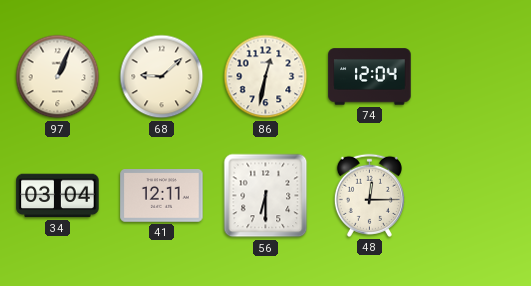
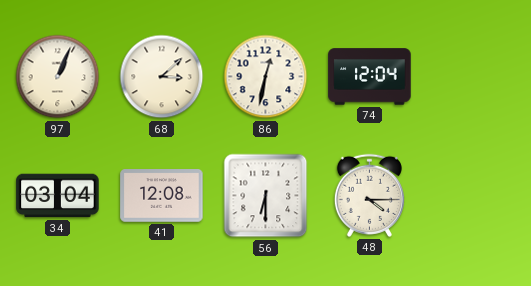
68: 9:08 -> 3:08
41: 12:11 -> 12:08
48: 12:15 -> 4:15
